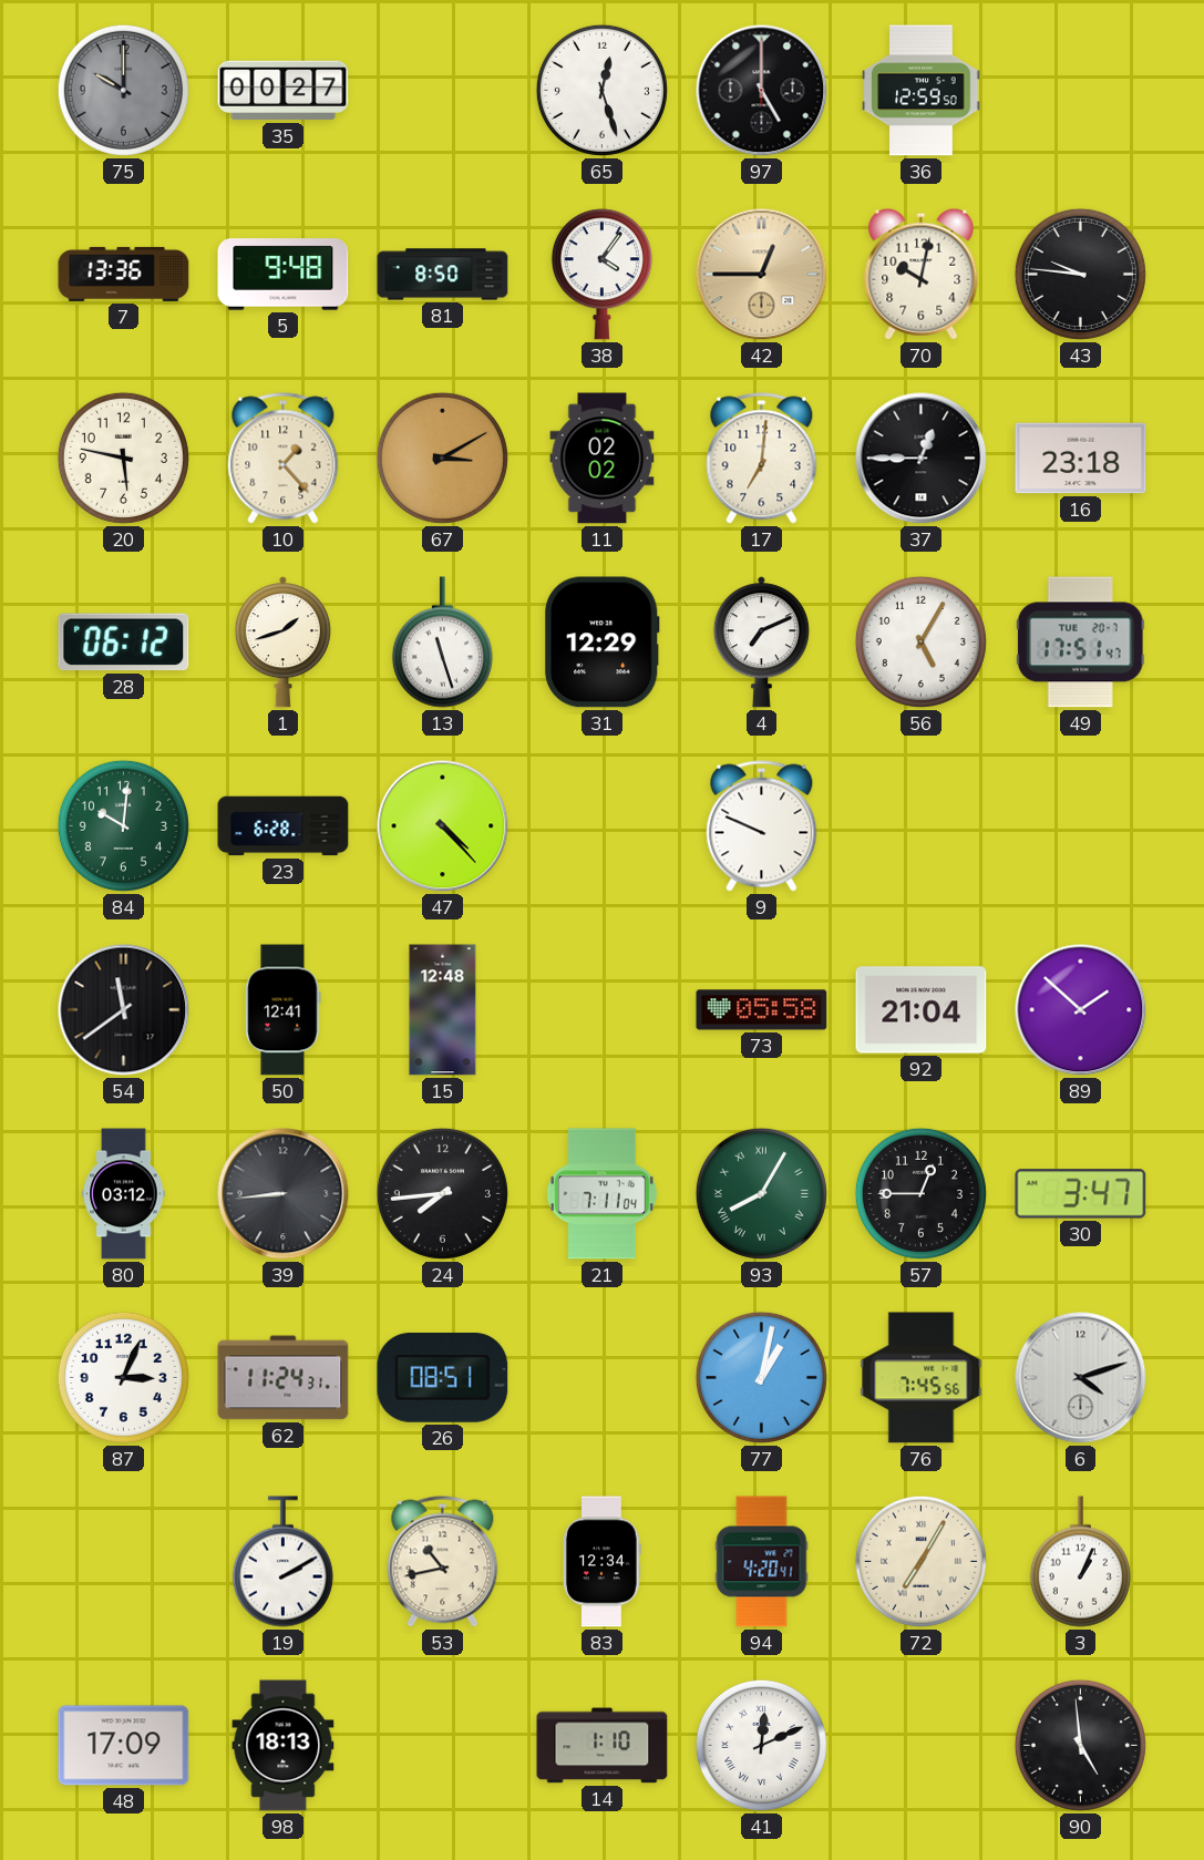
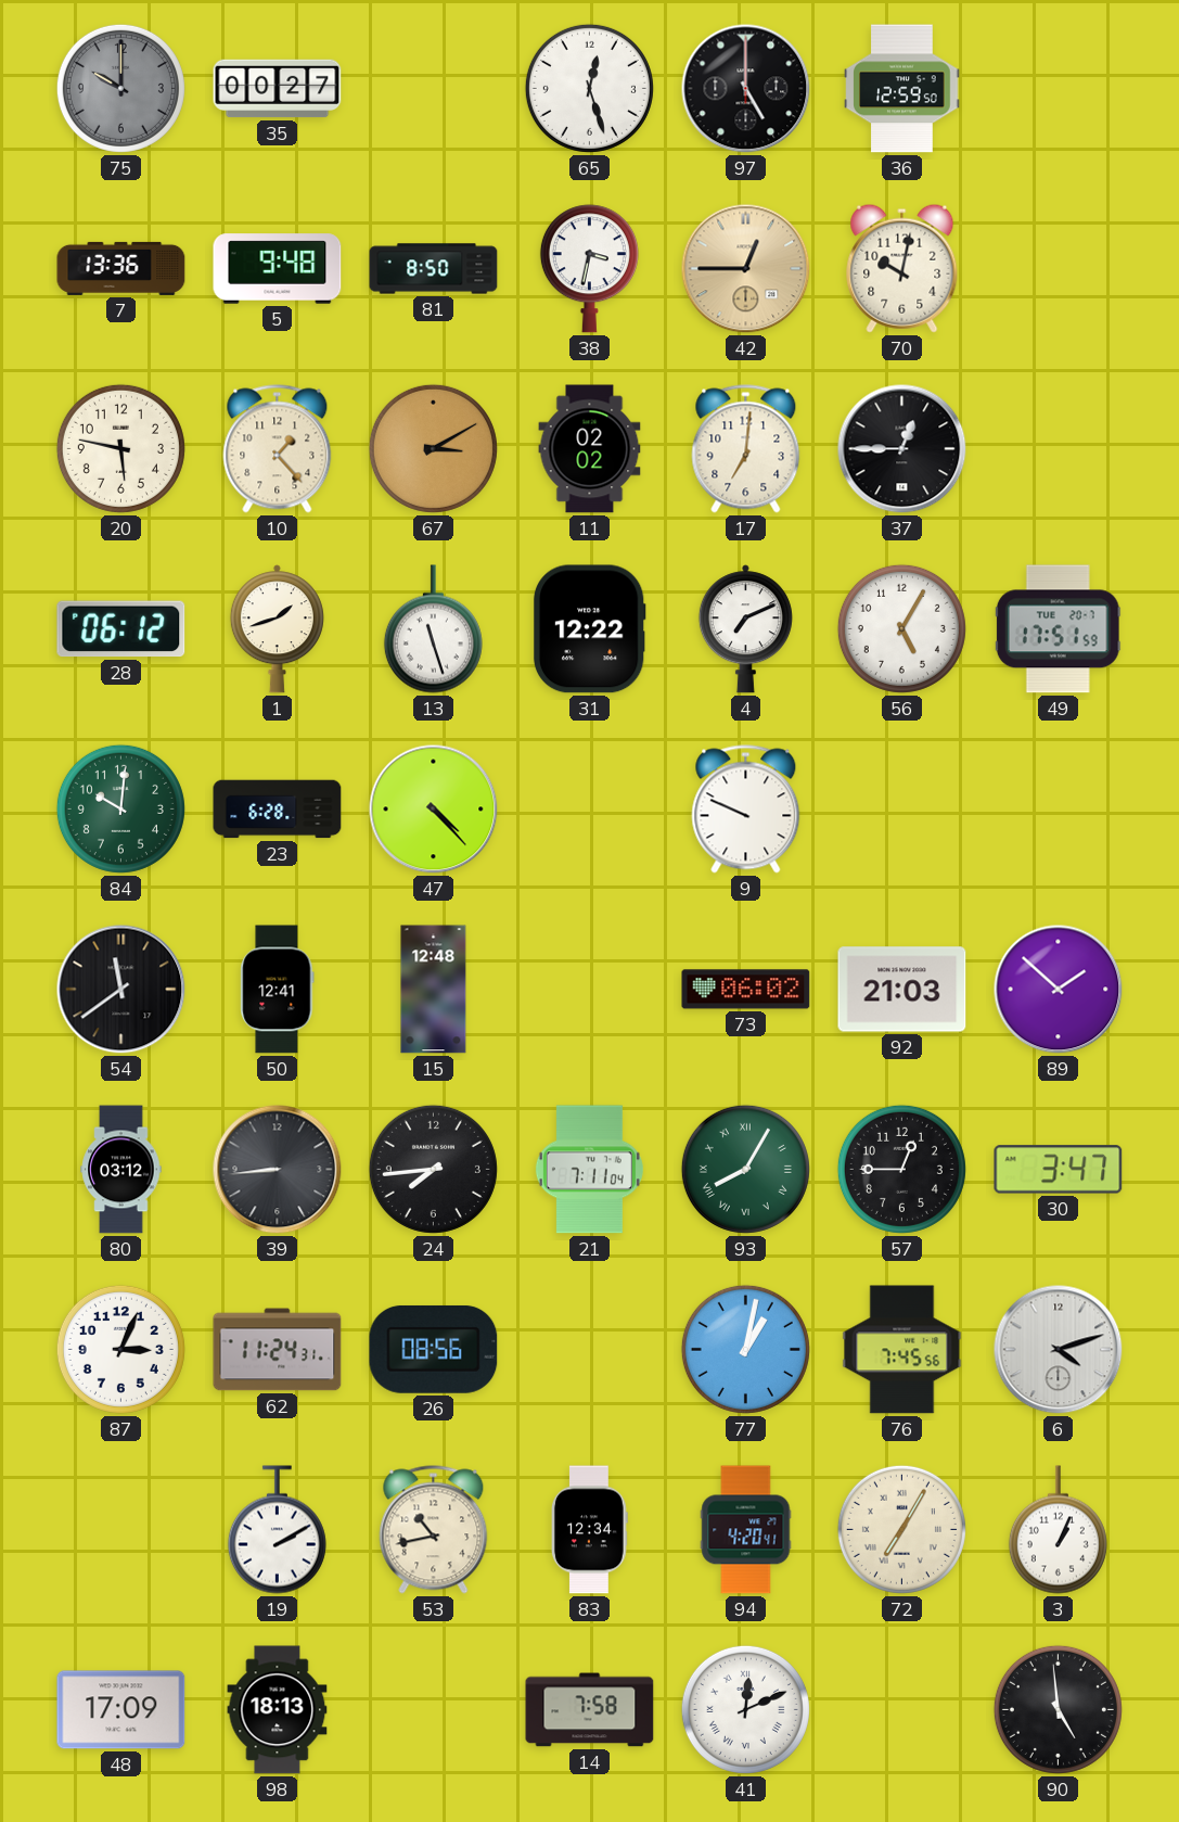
38: 4:06 -> 3:32
43: 9:46 -> none
16: 23:18 -> none
31: 12:29 -> 12:22
49: 17:51:47 -> 17:51:59
73: 05:58 -> 06:02
92: 21:04 -> 21:03
26: 08:51 -> 08:56
14: 1:10 -> 7:58
